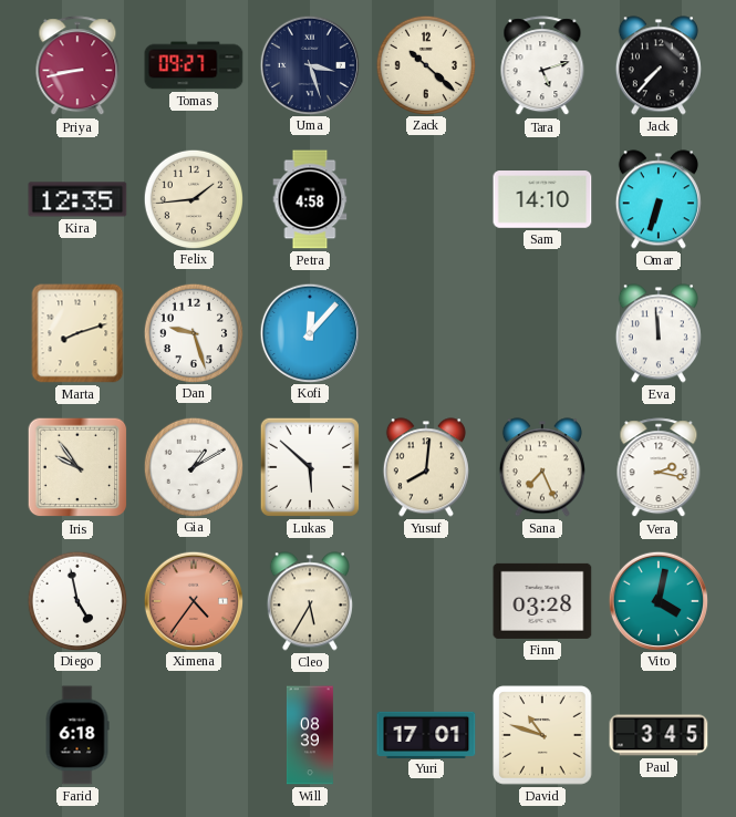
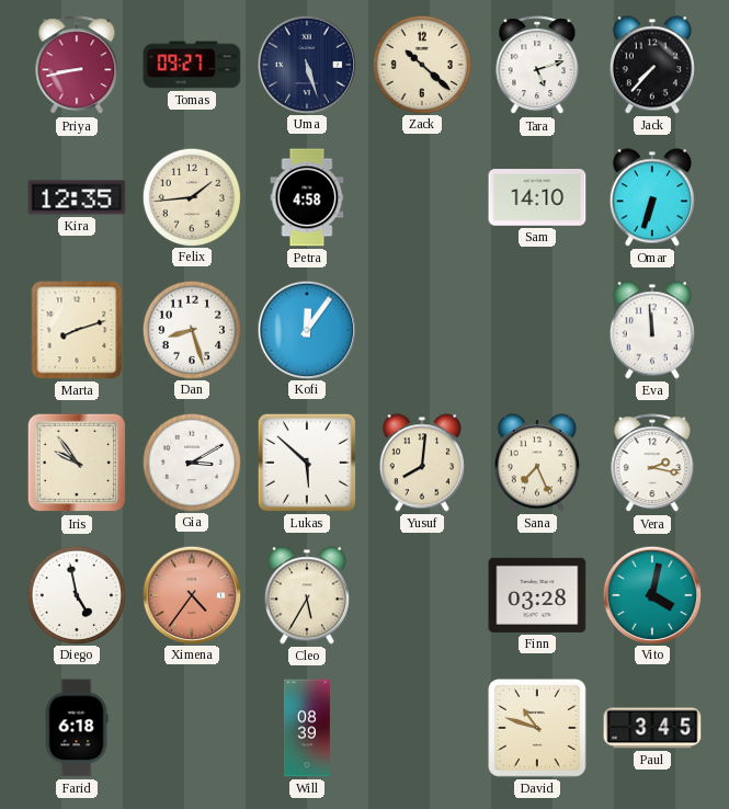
Uma: 3:27 -> 5:27
Dan: 9:27 -> 8:27
Kofi: 12:07 -> 12:06
Gia: 1:10 -> 3:10
Yuri: 17:01 -> none
